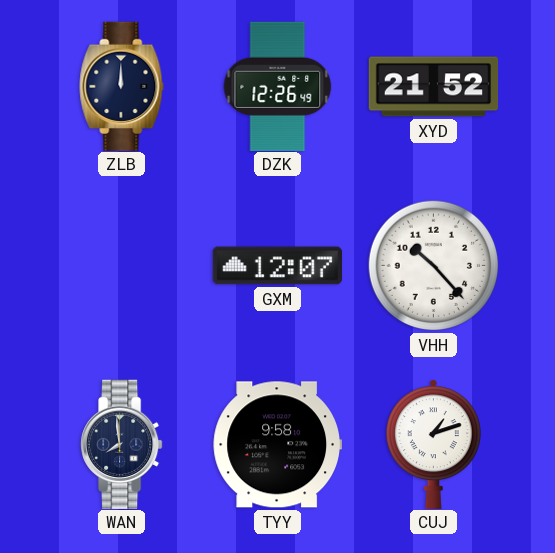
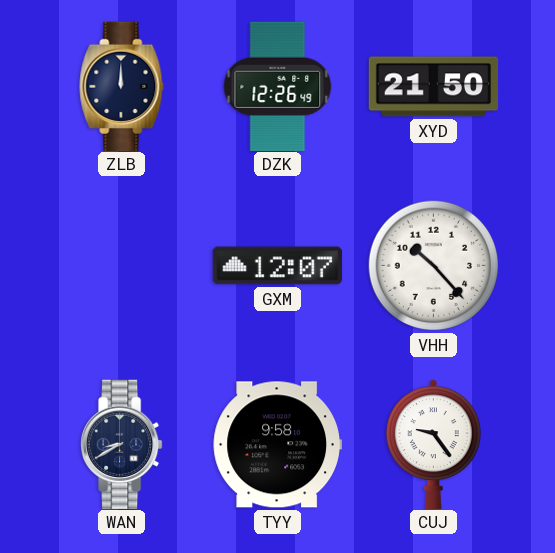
XYD: 21:52 -> 21:50
WAN: 7:59 -> 8:40
CUJ: 1:12 -> 9:24
